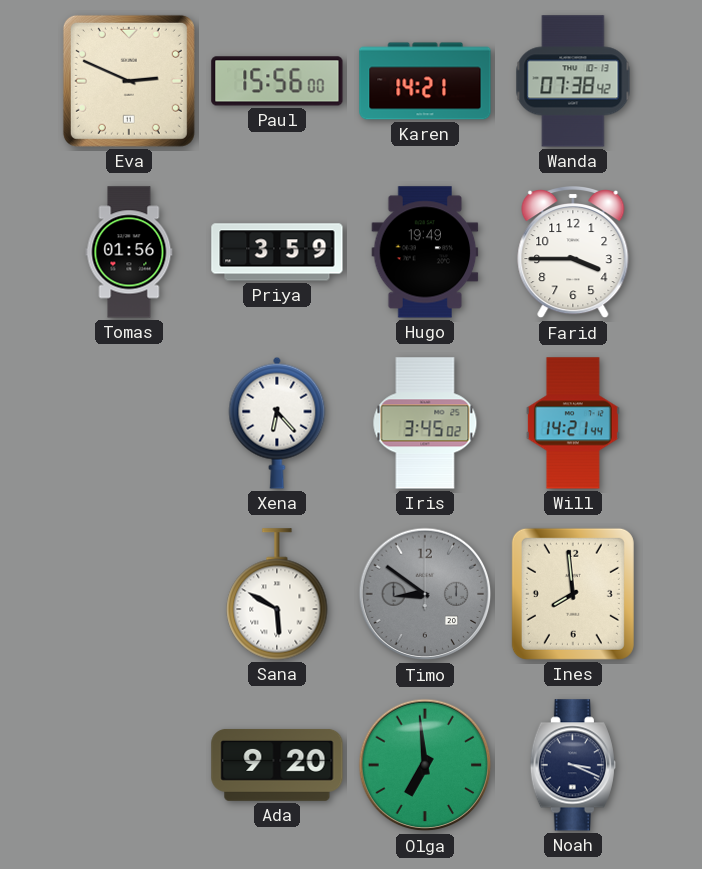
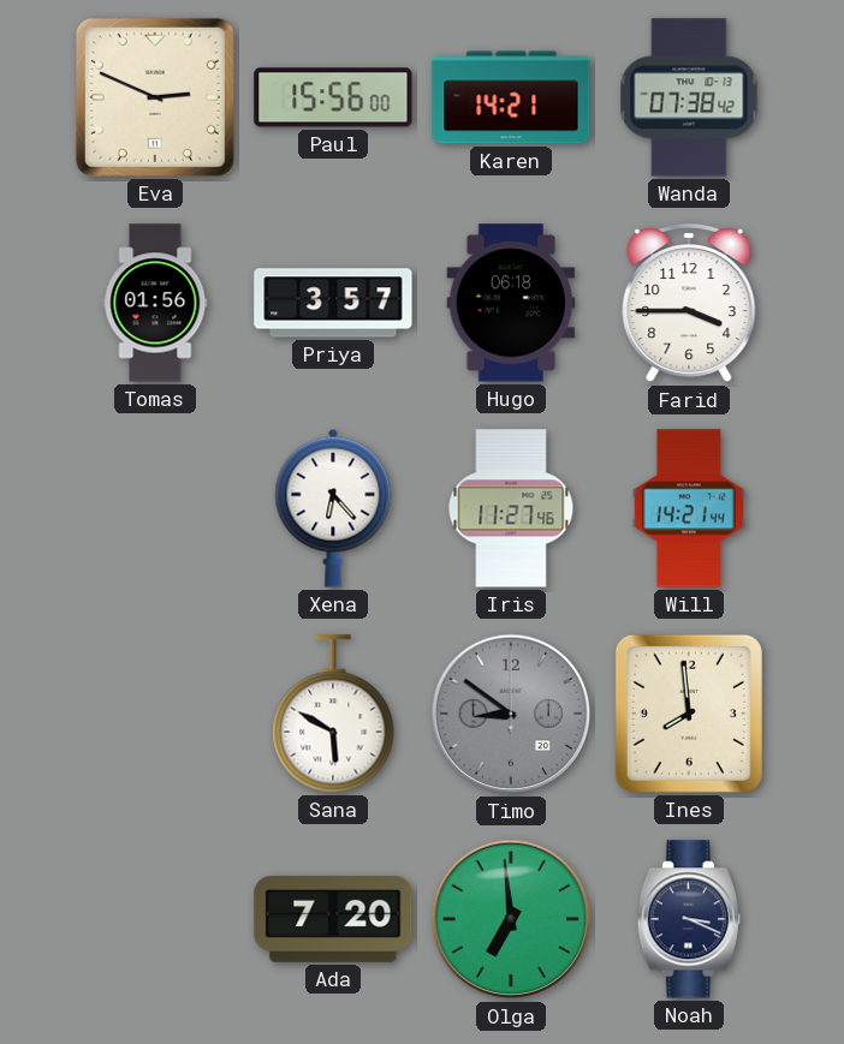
Priya: 3:59 -> 3:57
Hugo: 19:49 -> 06:18
Iris: 3:45 -> 11:27
Ada: 9:20 -> 7:20
